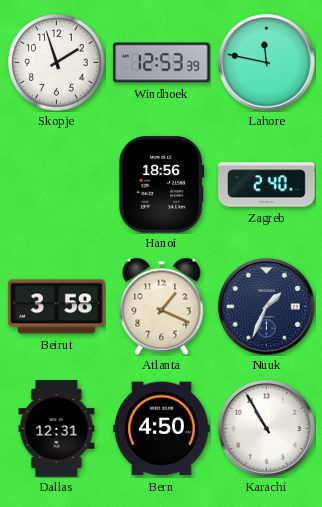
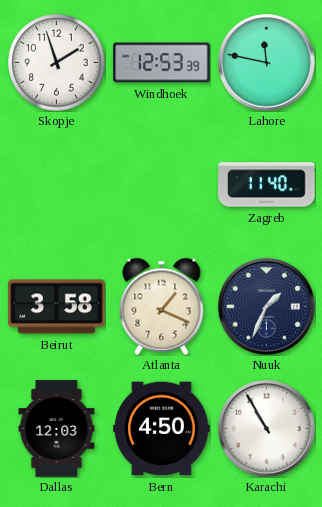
Hanoi: 18:56 -> none
Zagreb: 2:40 -> 11:40
Dallas: 12:31 -> 12:03
